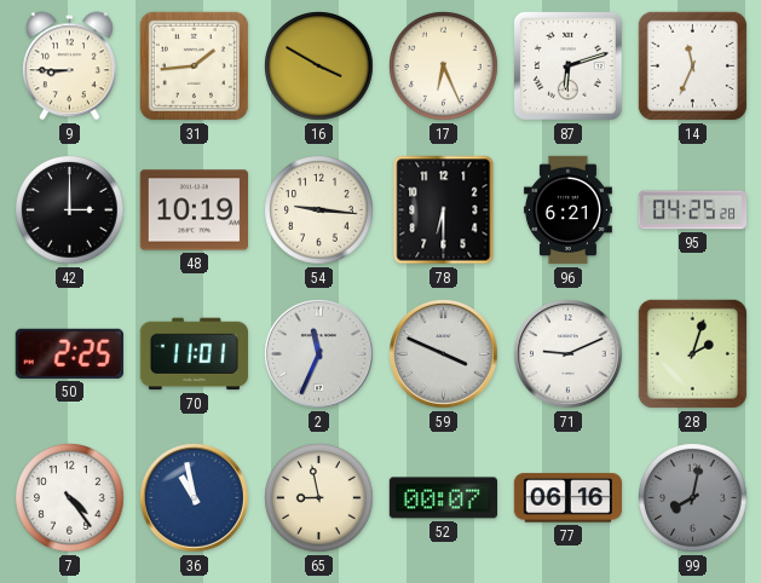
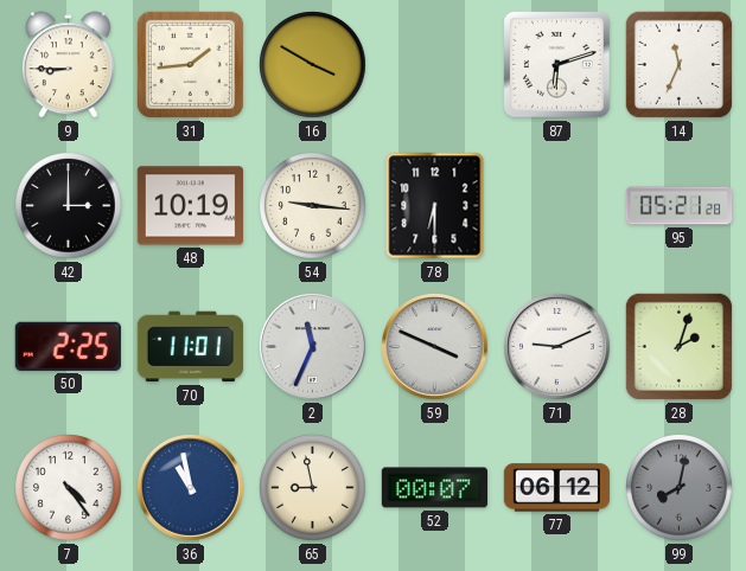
17: 6:26 -> none
96: 6:21 -> none
95: 04:25 -> 05:21
77: 06:16 -> 06:12
